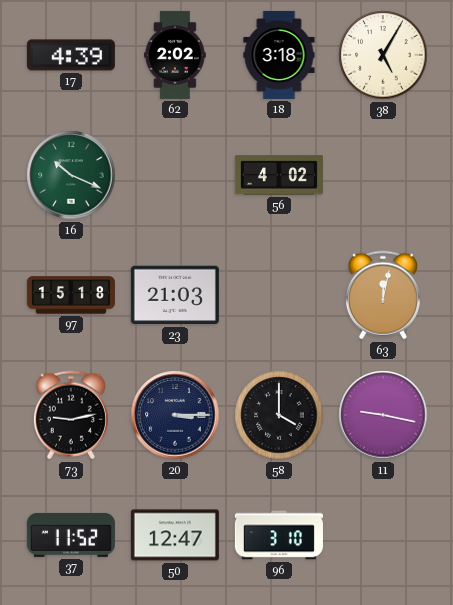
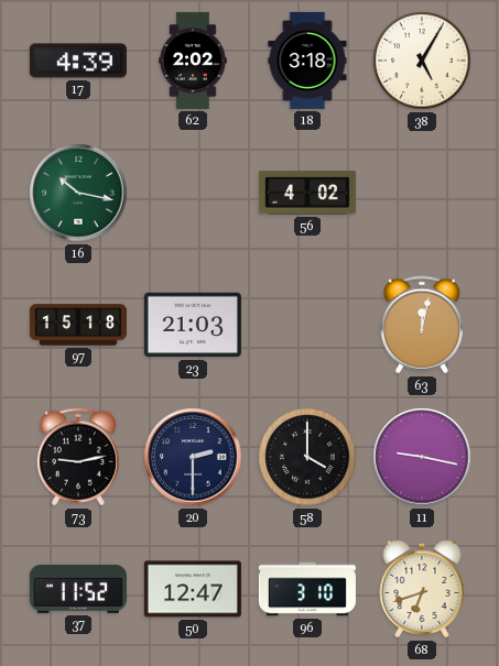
16: 10:19 -> 10:17
20: 3:15 -> 2:30
68: none -> 6:42
